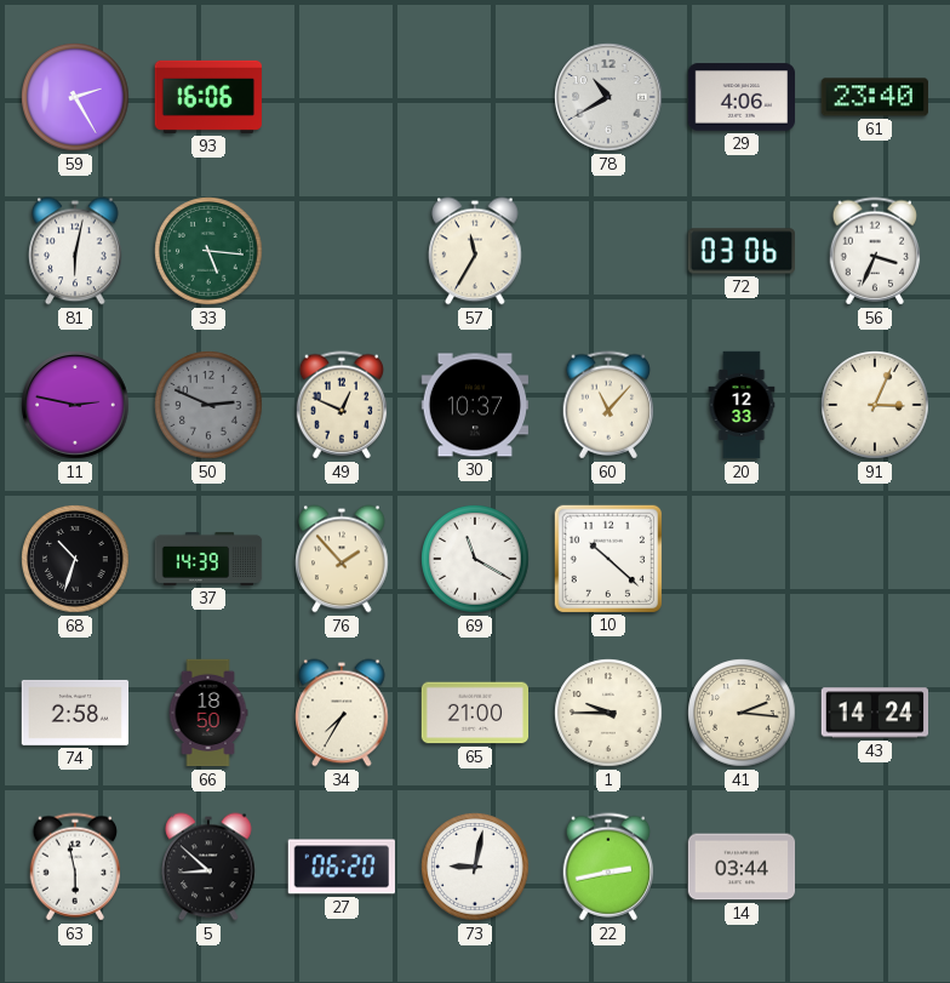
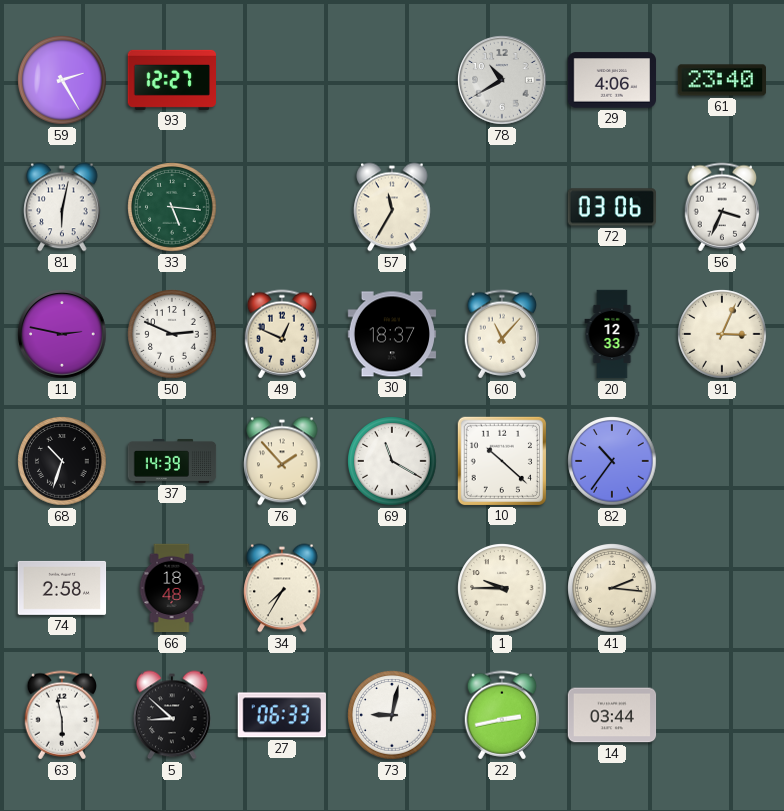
93: 16:06 -> 12:27
50 dial: grey -> white
30: 10:37 -> 18:37
82: none -> 10:36
66: 18:50 -> 18:48
65: 21:00 -> none
43: 14:24 -> none
27: 06:20 -> 06:33
